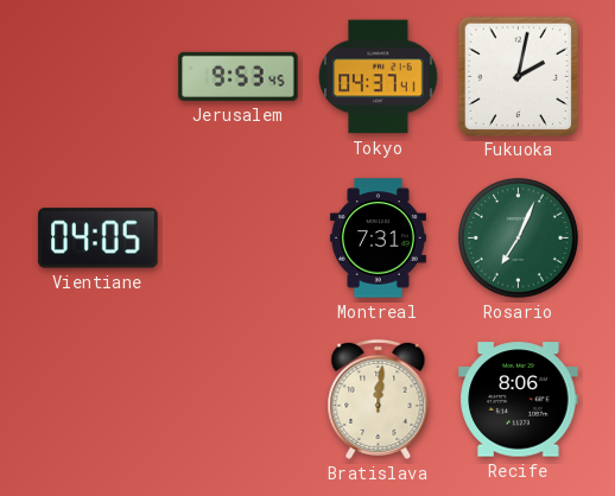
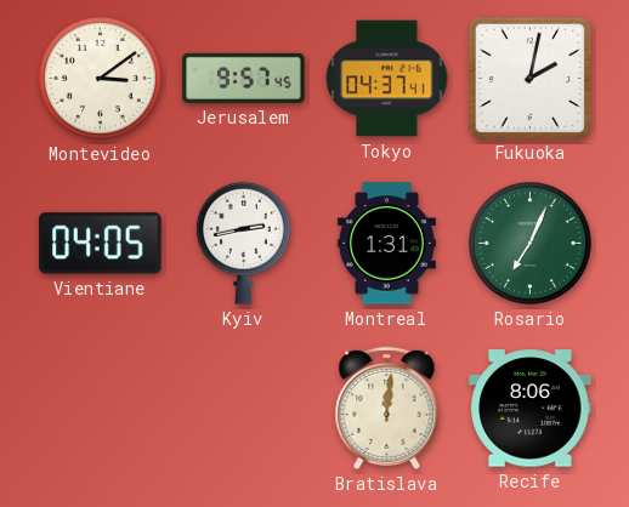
Montevideo: none -> 3:09
Jerusalem: 9:53 -> 9:57
Kyiv: none -> 2:43
Montreal: 7:31 -> 1:31
